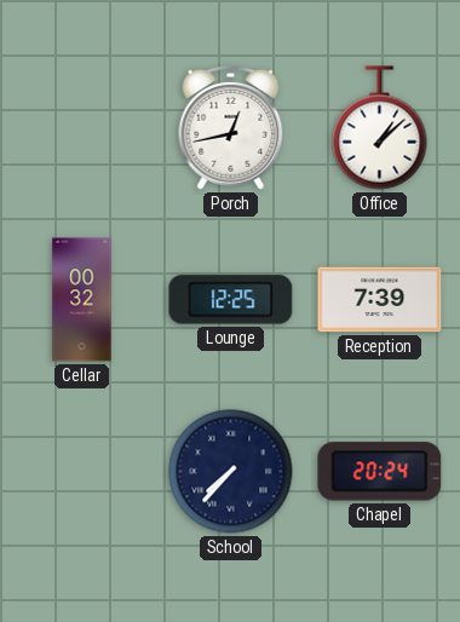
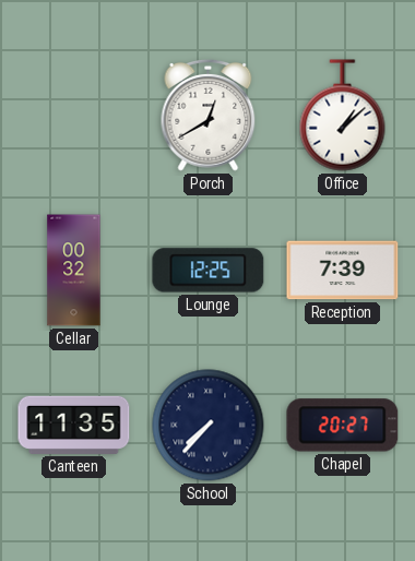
Porch: 12:43 -> 12:40
Canteen: none -> 11:35
Chapel: 20:24 -> 20:27
